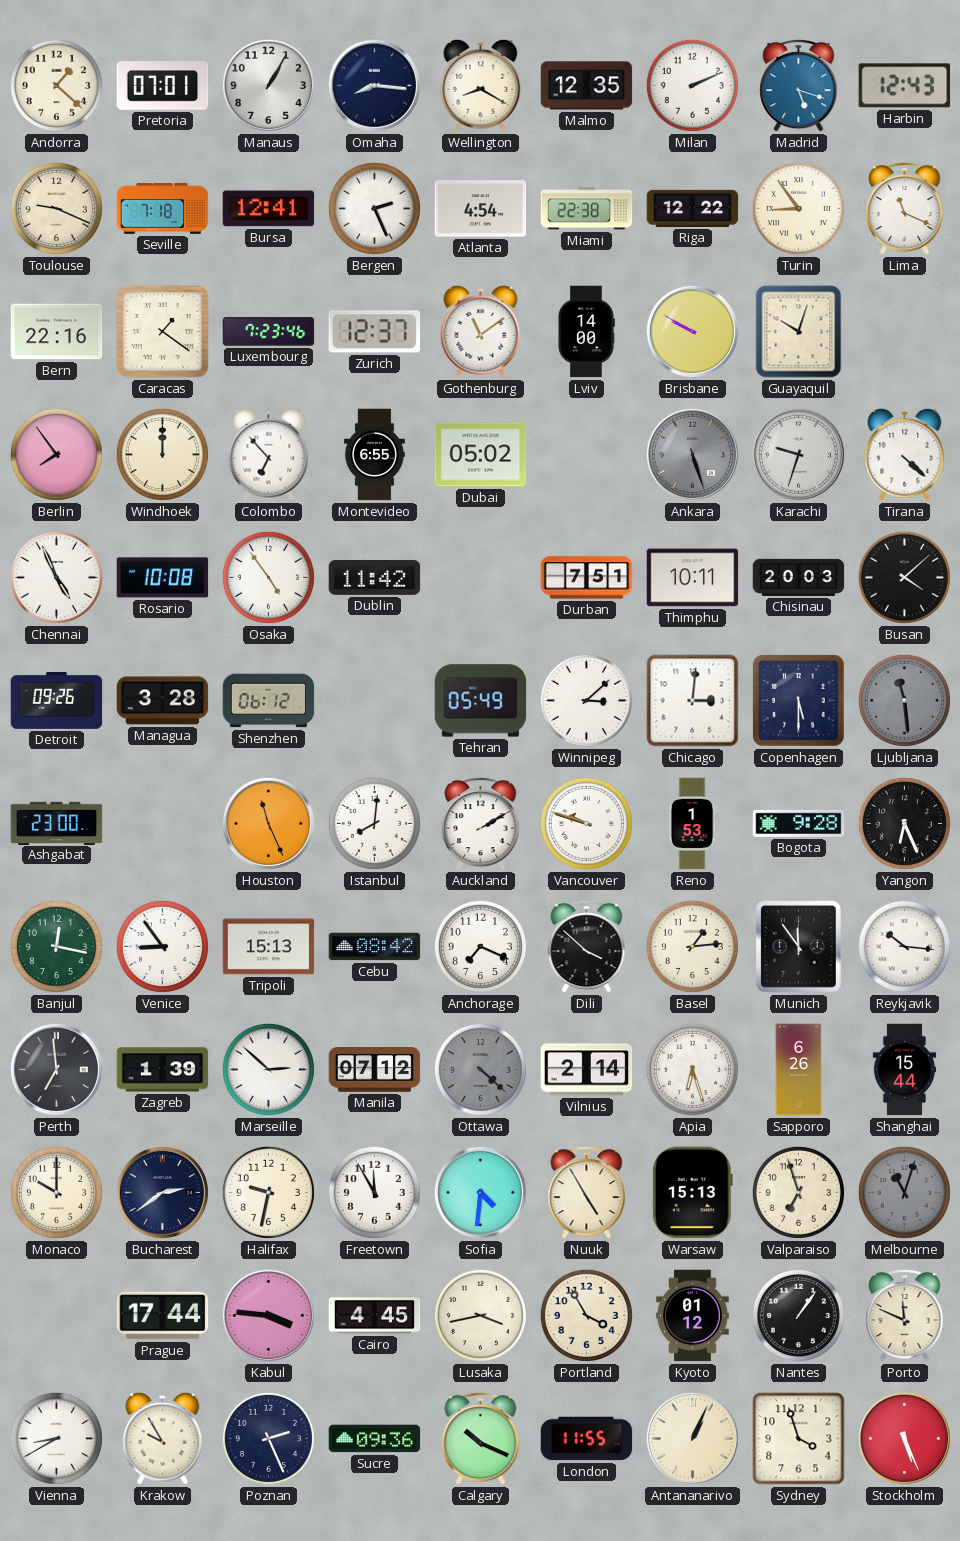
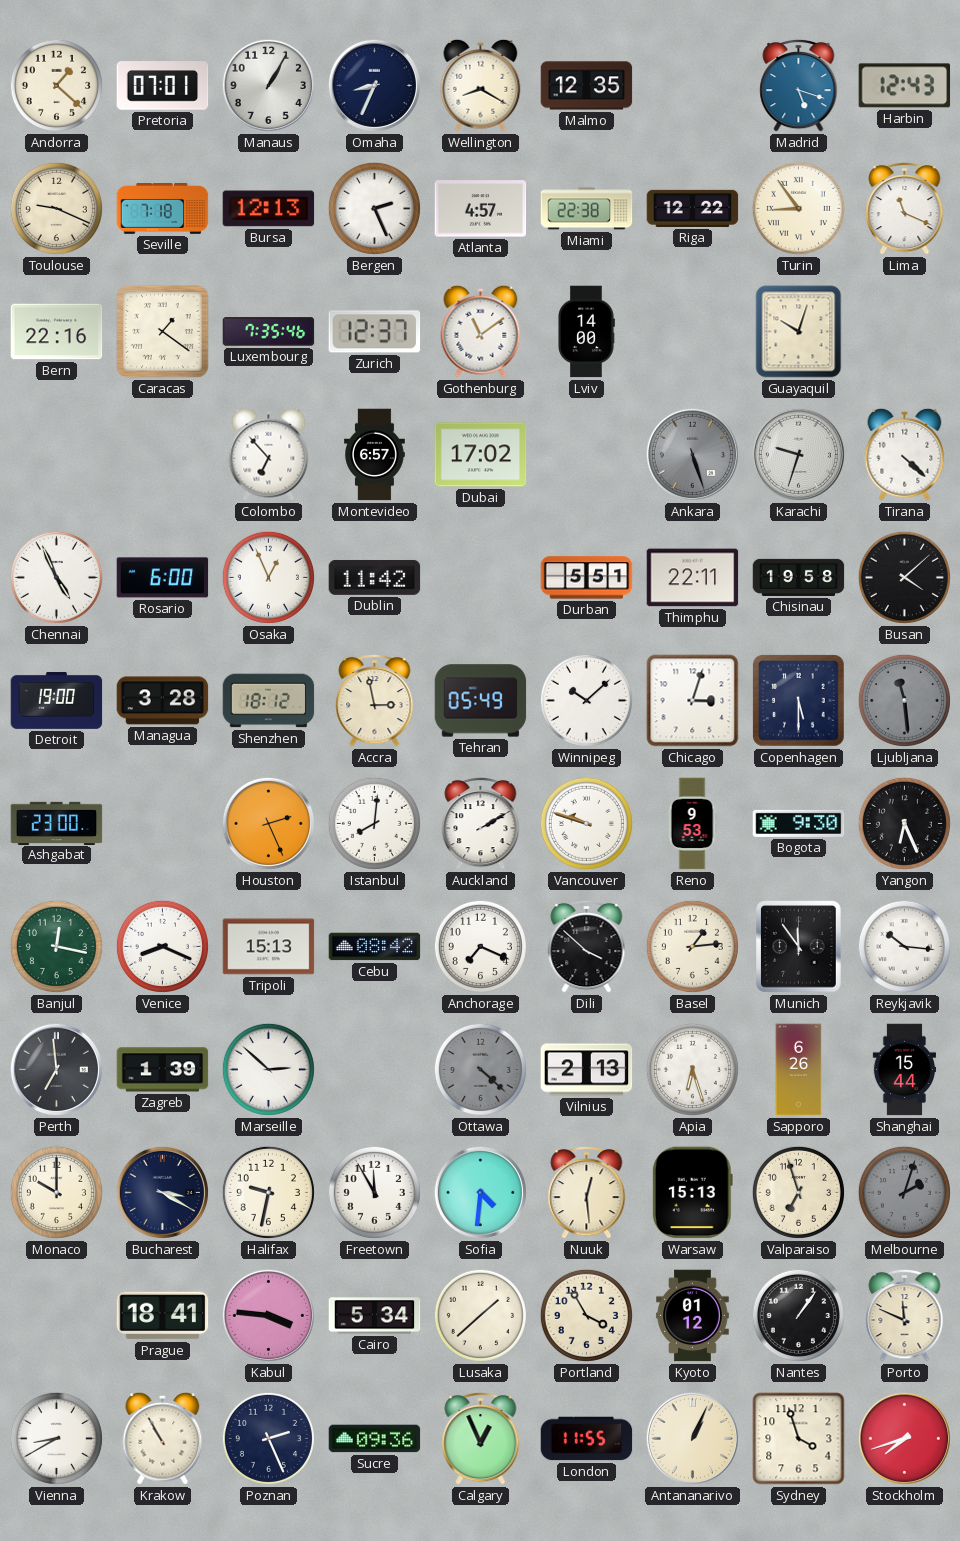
Omaha: 8:16 -> 8:34
Milan: 2:11 -> none
Bursa: 12:41 -> 12:13
Atlanta: 4:54 -> 4:57
Luxembourg: 7:23 -> 7:35
Brisbane: 9:50 -> none
Berlin: 7:54 -> none
Windhoek: 12:00 -> none
Montevideo: 6:55 -> 6:57
Dubai: 05:02 -> 17:02
Rosario: 10:08 -> 6:00
Osaka: 4:54 -> 12:56
Durban: 7:51 -> 5:51
Thimphu: 10:11 -> 22:11
Chisinau: 20:03 -> 19:58
Detroit: 09:26 -> 19:00
Shenzhen: 06:12 -> 18:12
Accra: none -> 2:58
Winnipeg: 3:08 -> 10:08
Chicago: 3:01 -> 3:03
Houston: 11:26 -> 2:26
Reno: 1:53 -> 9:53
Bogota: 9:28 -> 9:30
Venice: 8:54 -> 8:19
Manila: 07:12 -> none
Vilnius: 2:14 -> 2:13
Bucharest: 2:39 -> 3:20
Nuuk: 4:55 -> 12:29
Melbourne: 11:03 -> 2:03
Prague: 17:44 -> 18:41
Cairo: 4:45 -> 5:34
Lusaka: 3:43 -> 1:38
Krakow: 9:55 -> 10:55
Calgary: 10:19 -> 12:56
Stockholm: 5:26 -> 7:42
